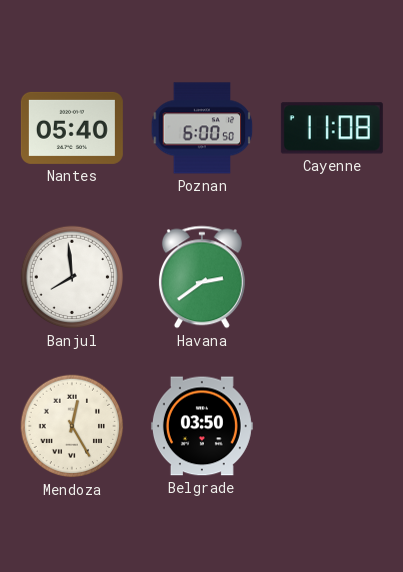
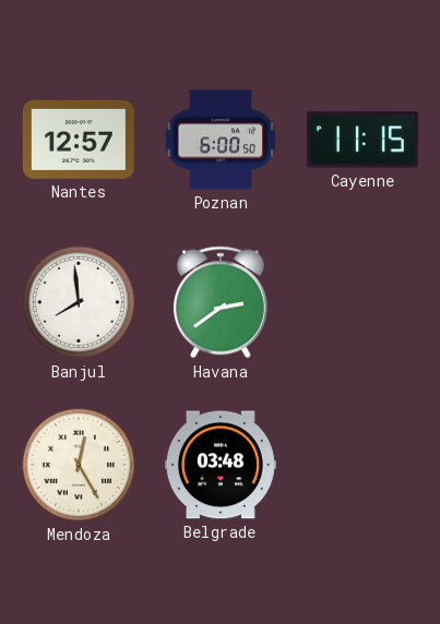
Nantes: 05:40 -> 12:57
Cayenne: 11:08 -> 11:15
Belgrade: 03:50 -> 03:48
